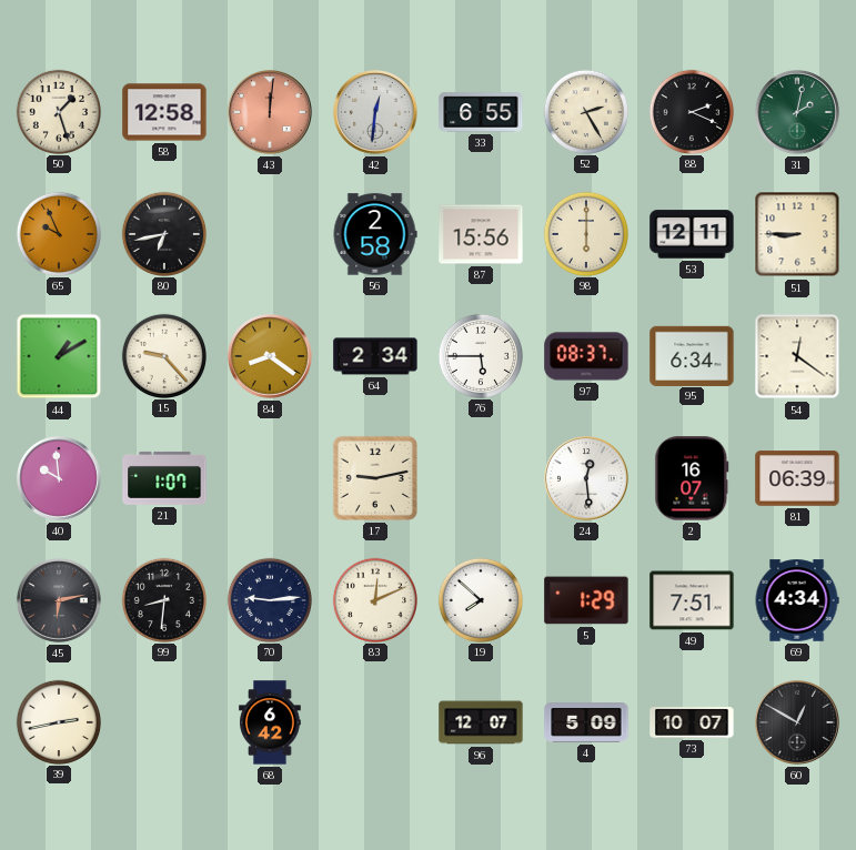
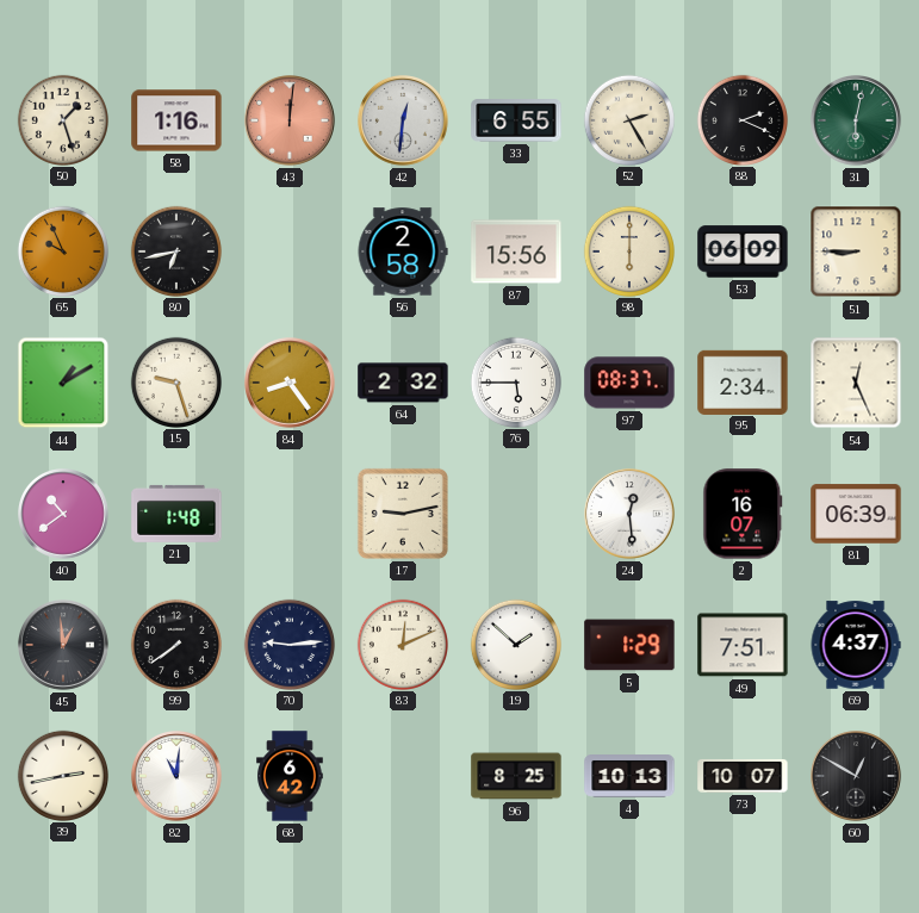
58: 12:58 -> 1:16
31: 2:02 -> 6:02
53: 12:11 -> 06:09
15: 9:23 -> 9:27
84: 8:21 -> 8:24
64: 2:34 -> 2:32
95: 6:34 -> 2:34
54: 12:21 -> 12:26
40: 9:59 -> 10:39
21: 1:07 -> 1:48
45: 6:13 -> 12:59
99: 8:31 -> 7:39
19: 7:52 -> 1:52
69: 4:34 -> 4:37
82: none -> 11:01
96: 12:07 -> 8:25
4: 5:09 -> 10:13
